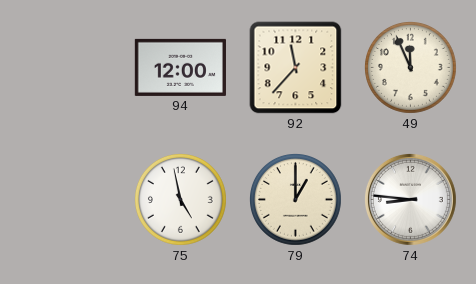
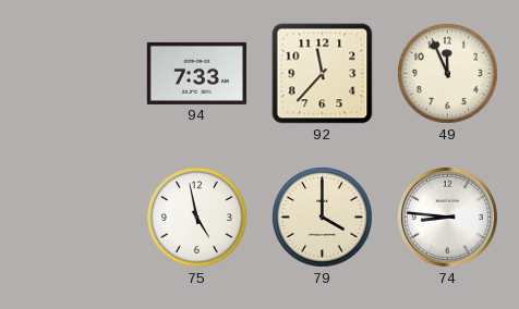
94: 12:00 -> 7:33
79: 1:00 -> 4:00
